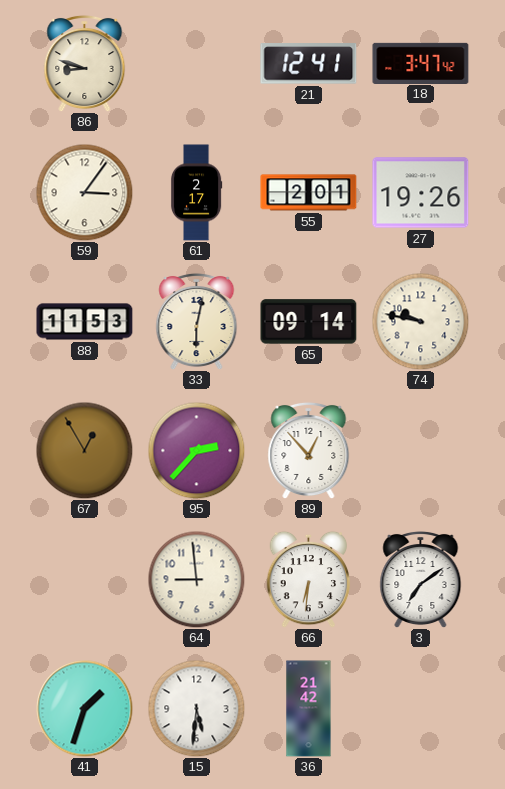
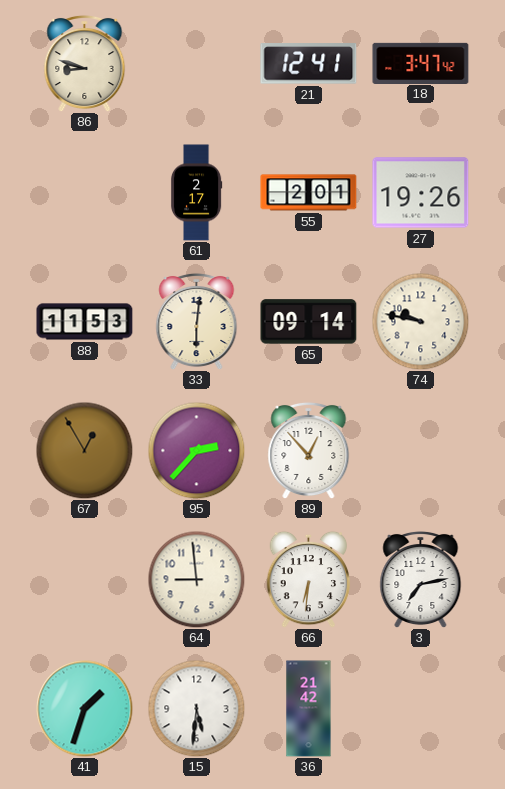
59: 3:06 -> none
33: 6:02 -> 6:01
3: 7:09 -> 7:13
